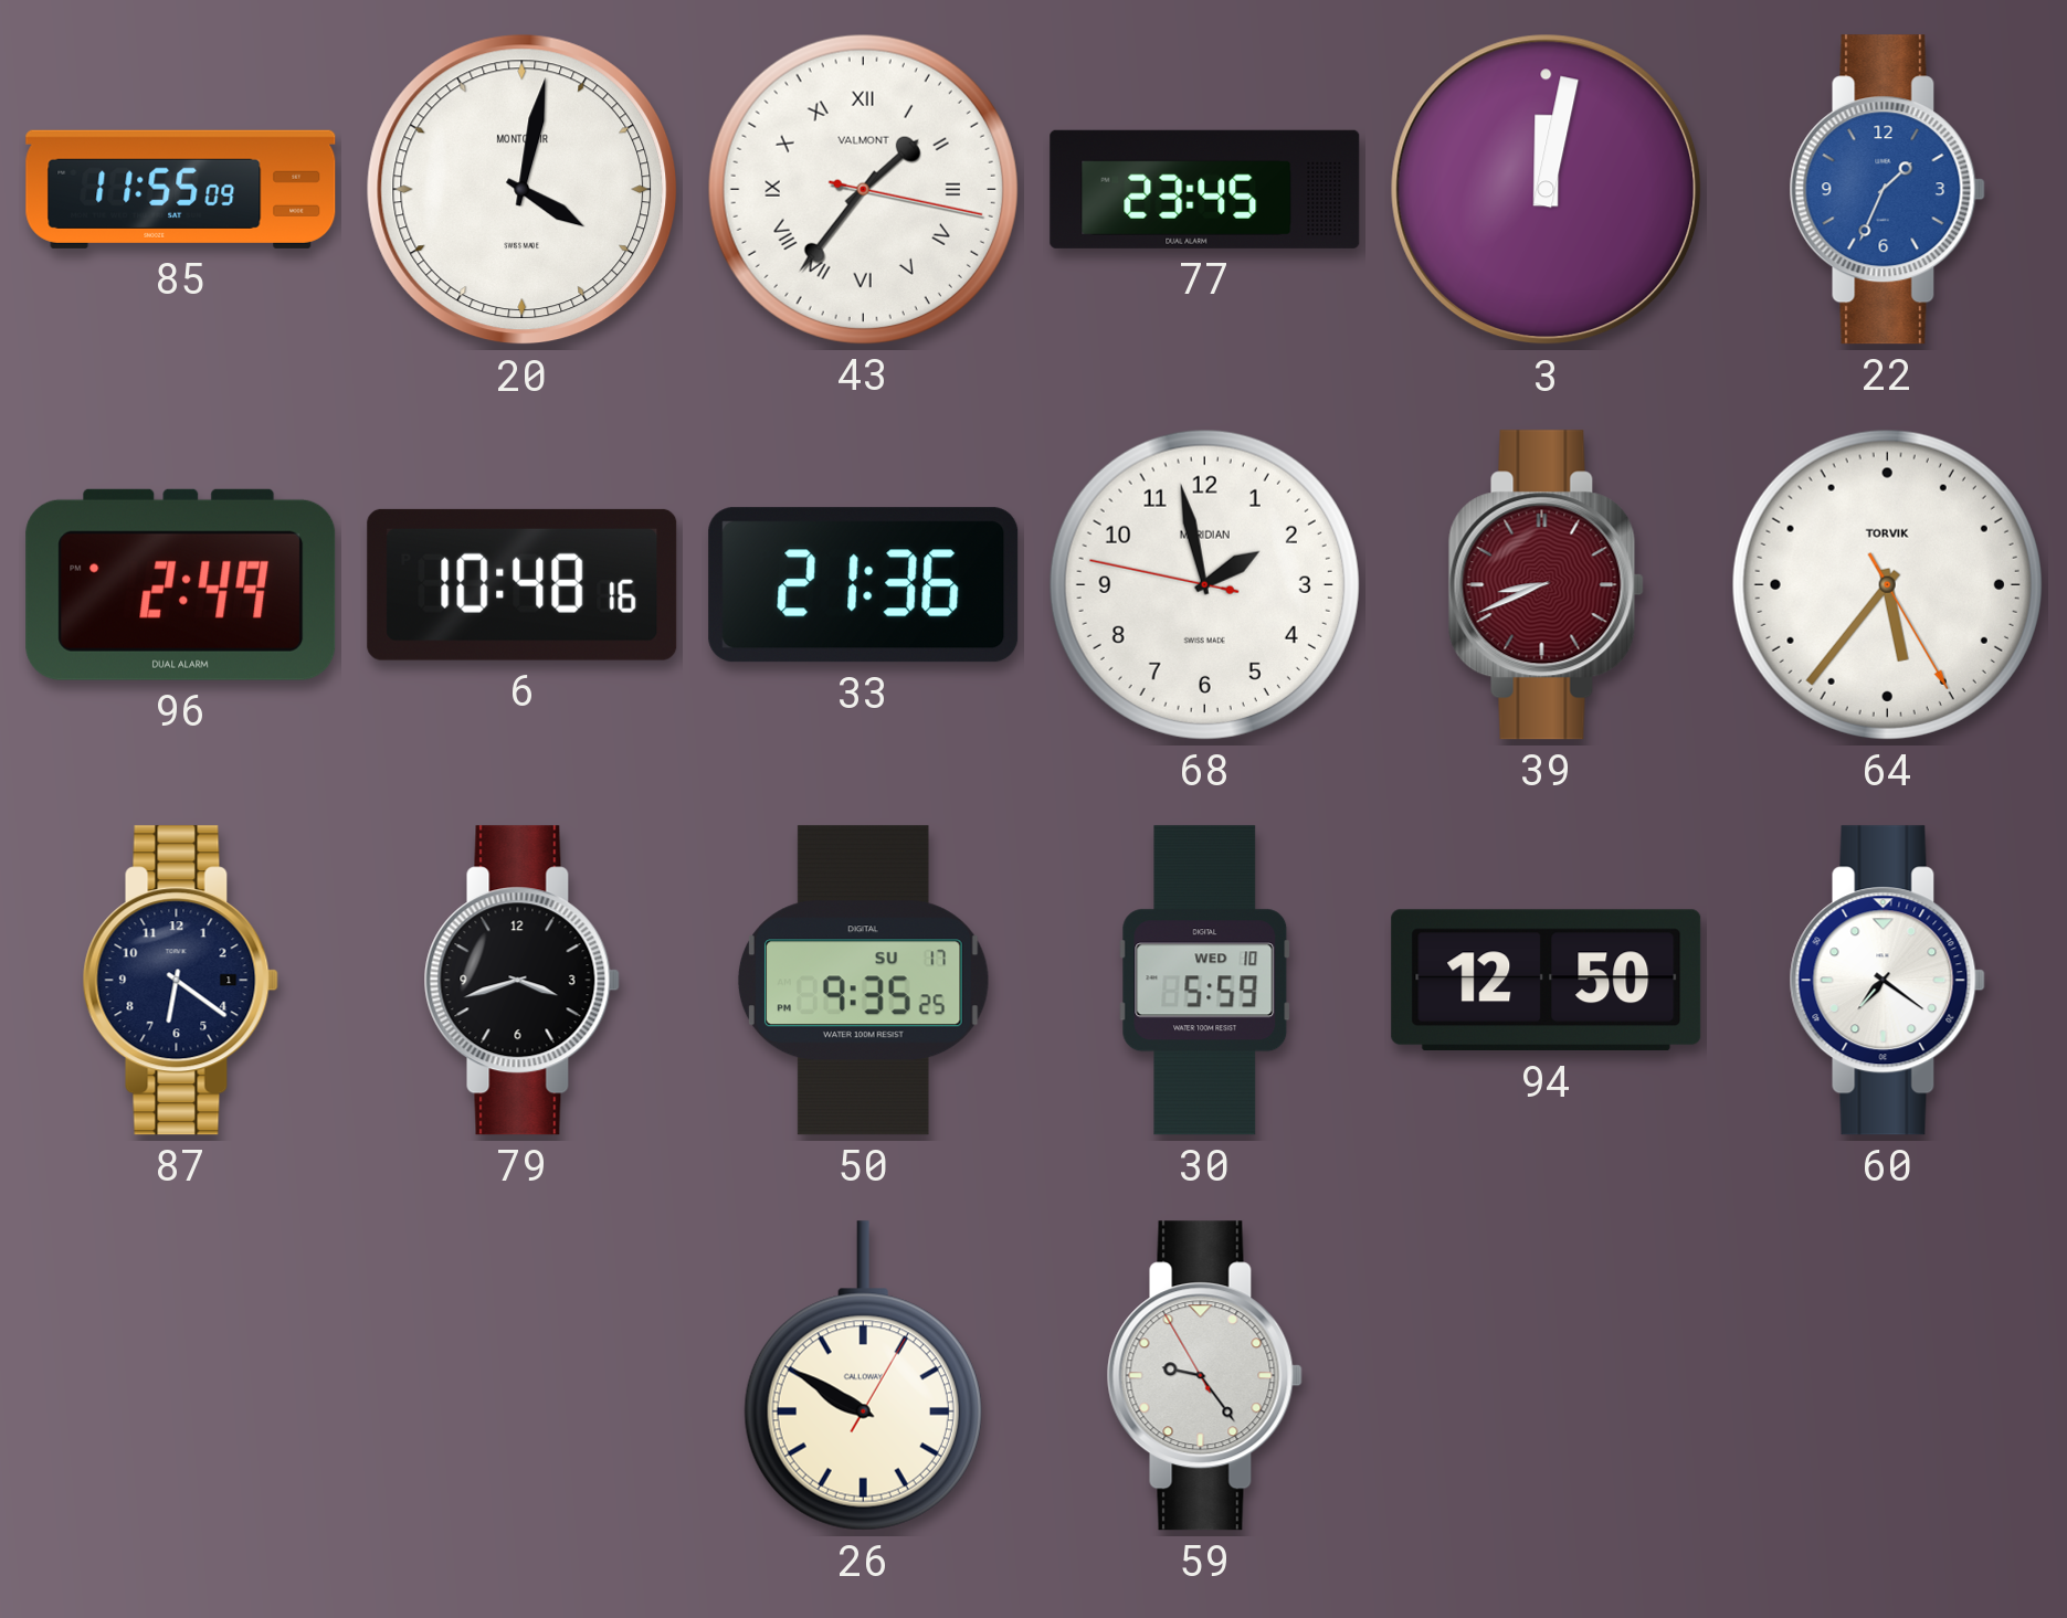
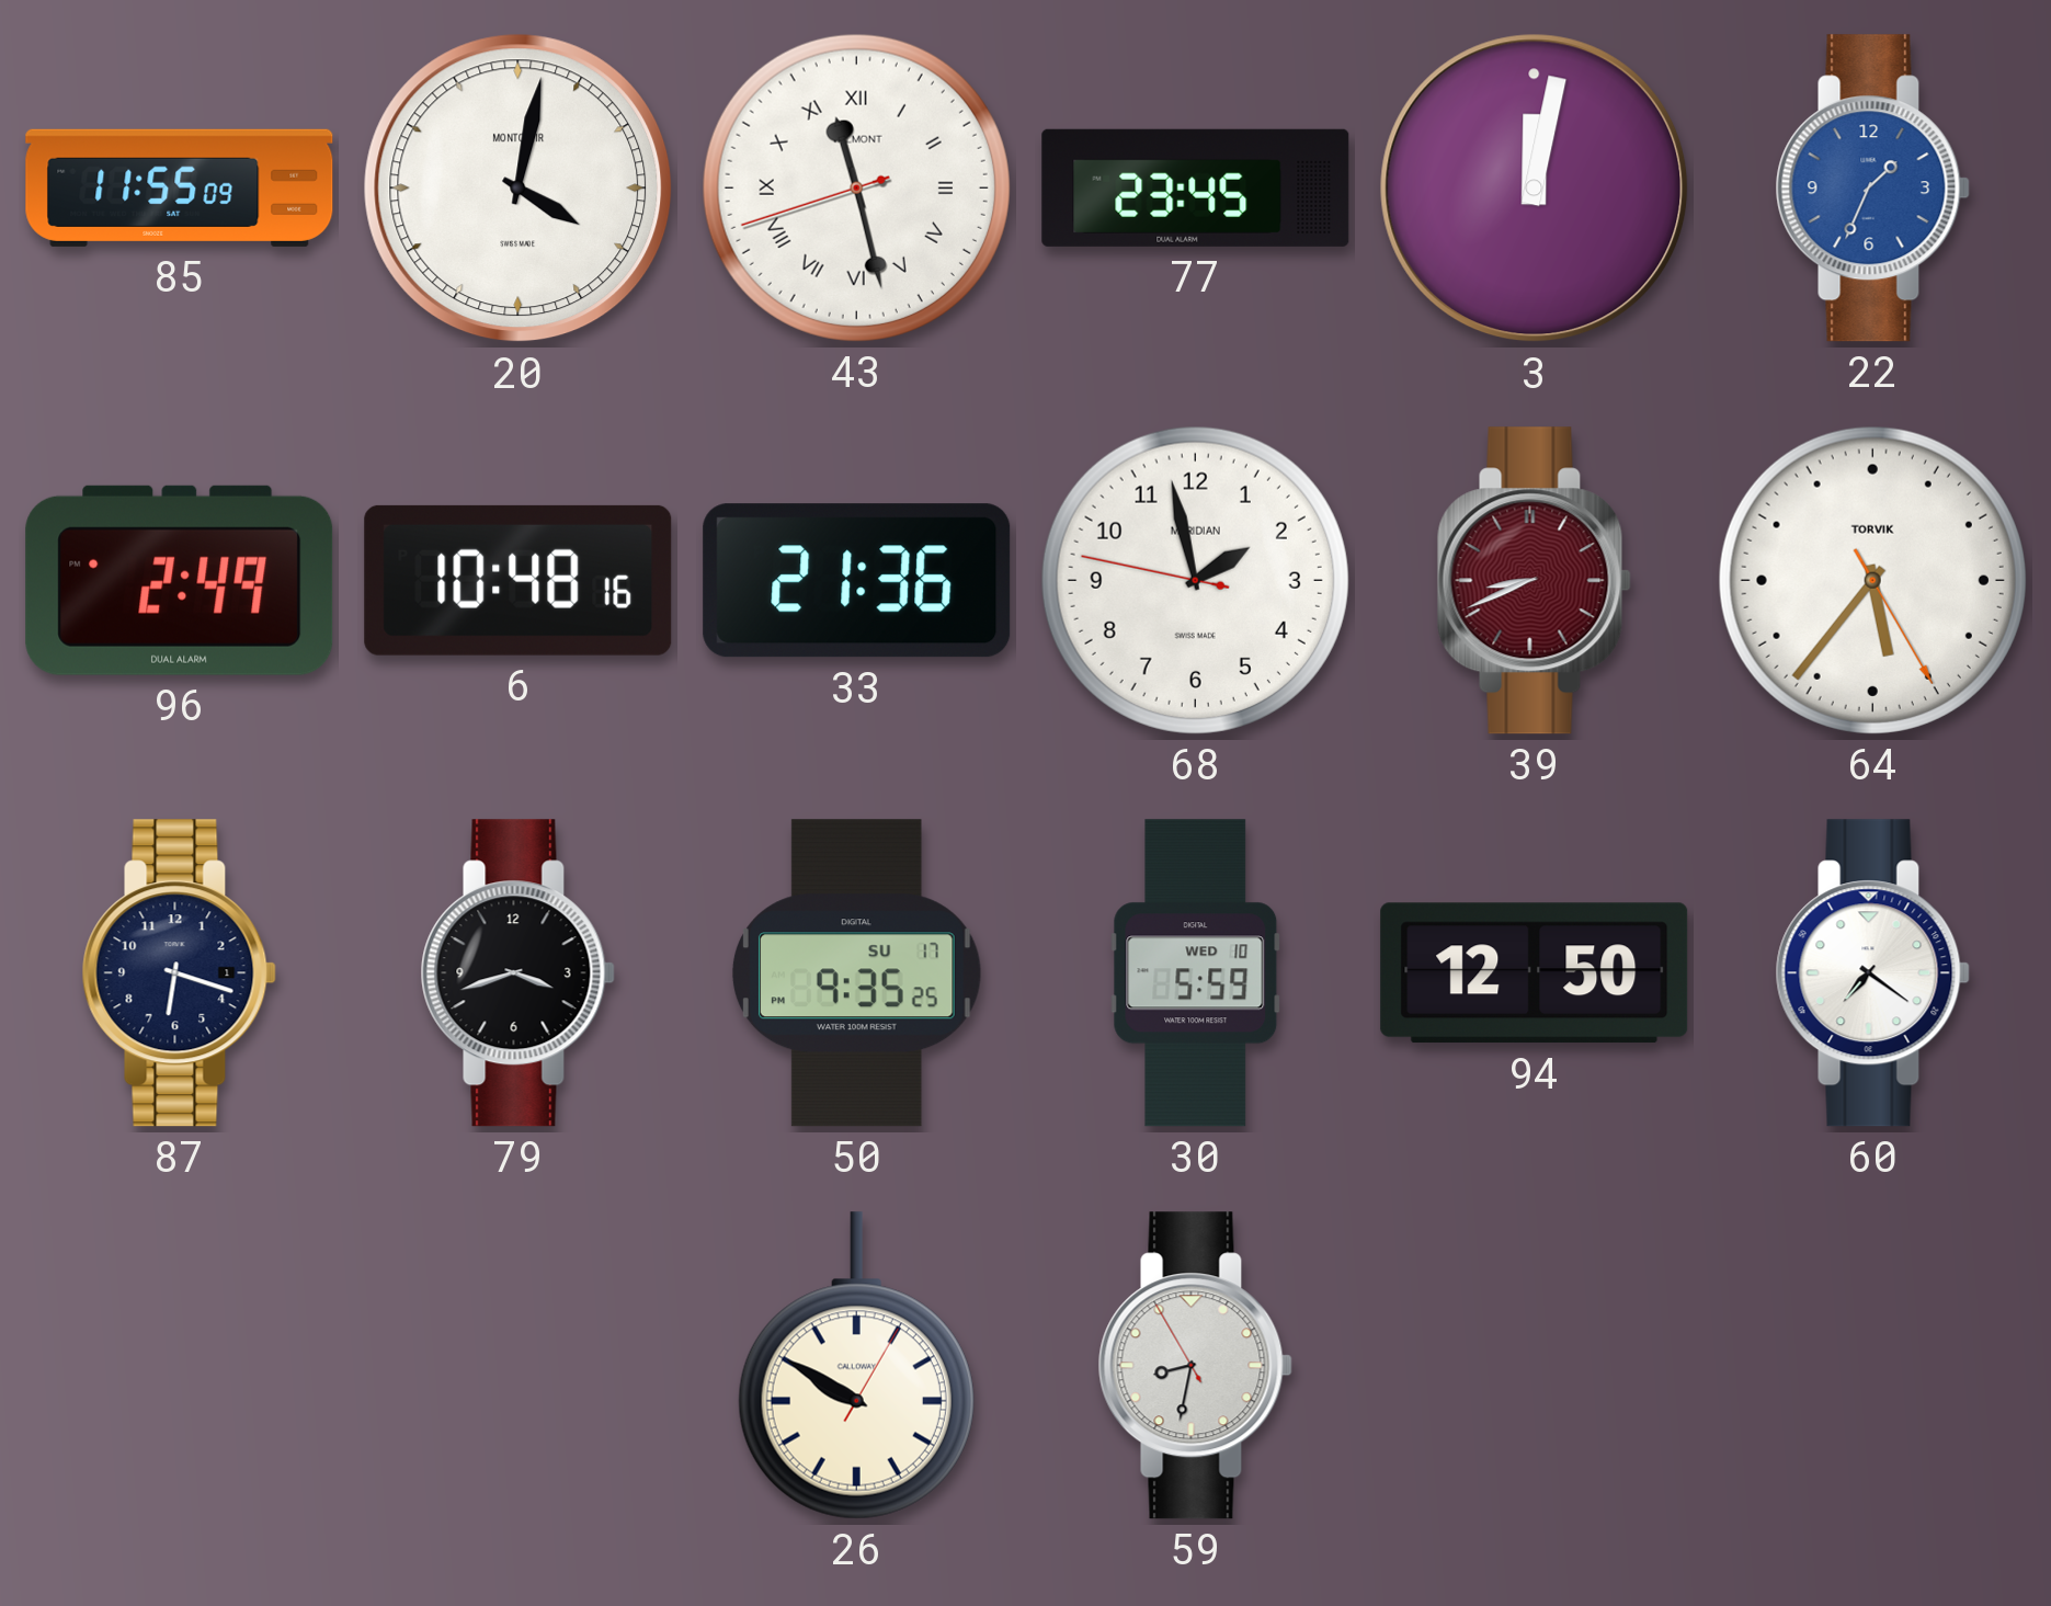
43: 1:36 -> 11:27
87: 6:21 -> 6:18
59: 9:23 -> 8:31
